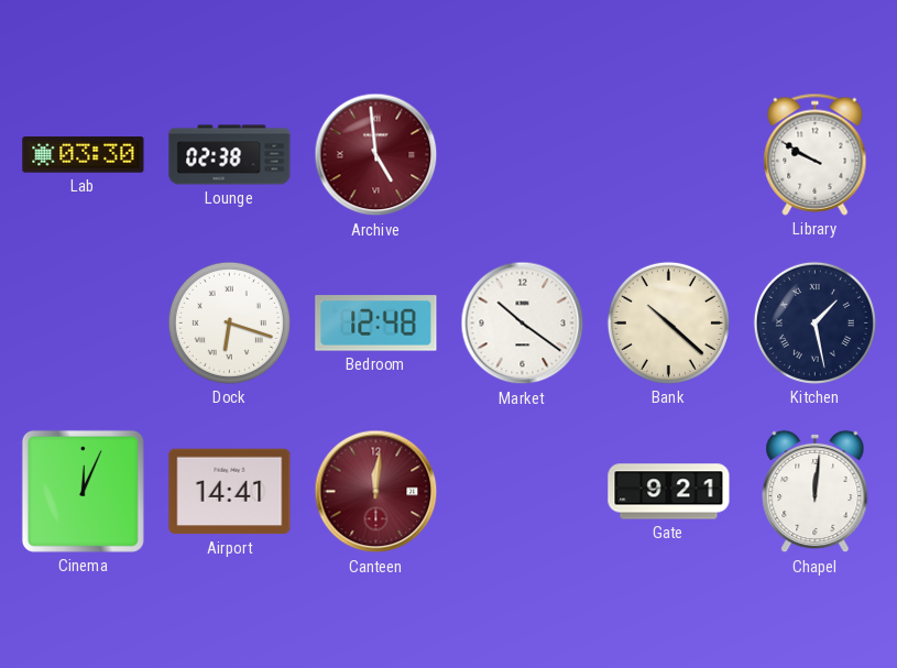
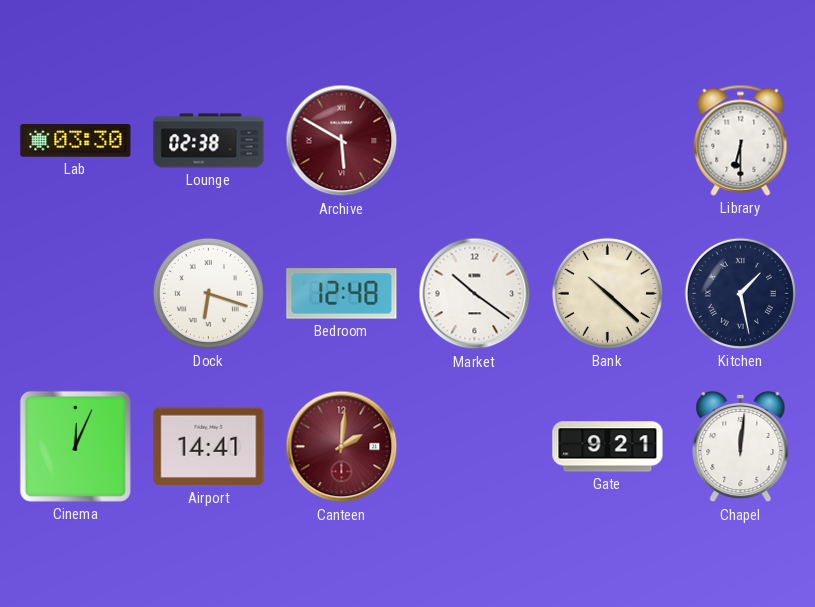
Archive: 4:59 -> 5:50
Library: 9:50 -> 6:30
Canteen: 12:01 -> 2:01
